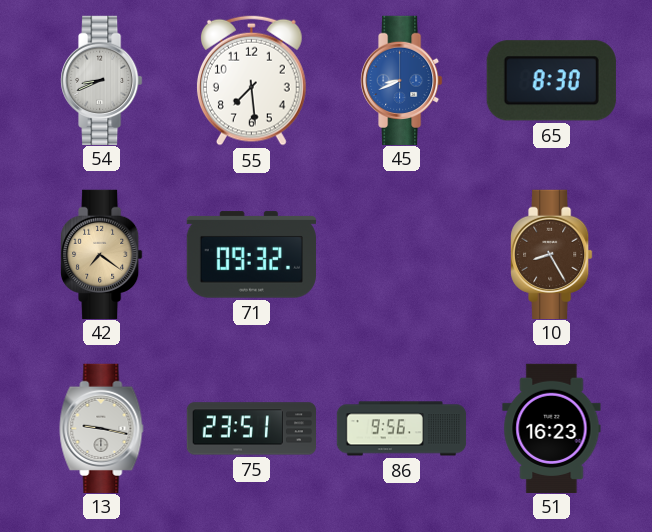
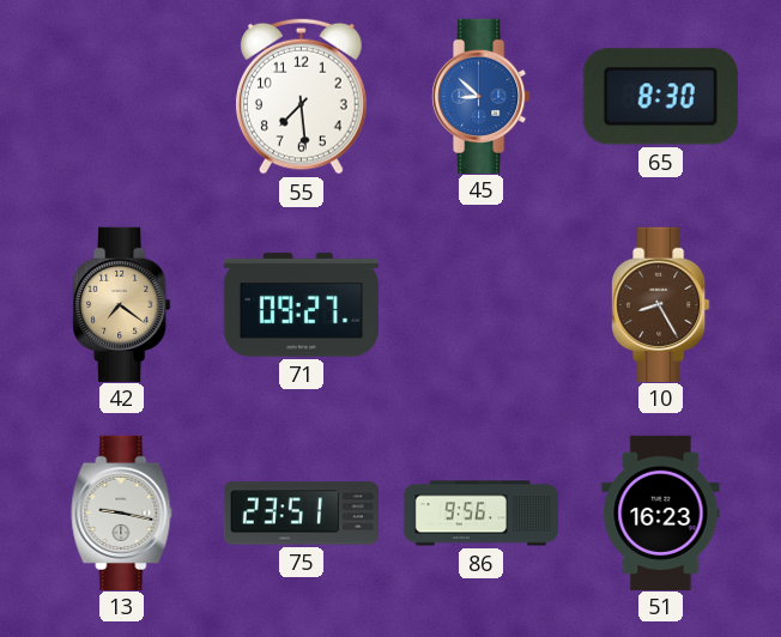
54: 8:41 -> none
45: 8:41 -> 8:52
71: 09:32 -> 09:27
